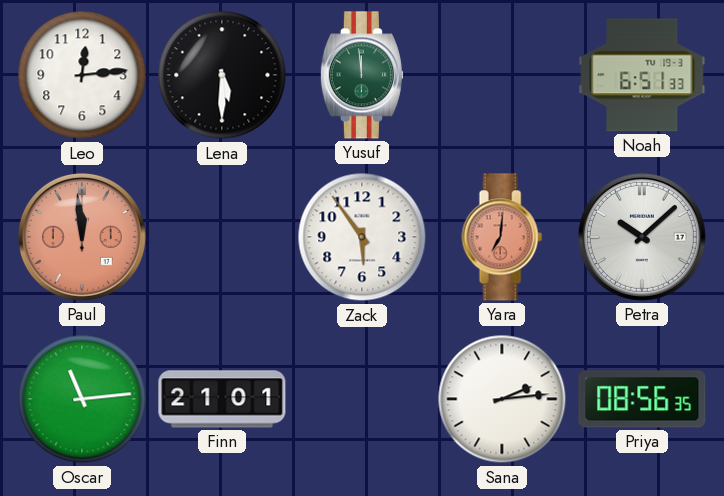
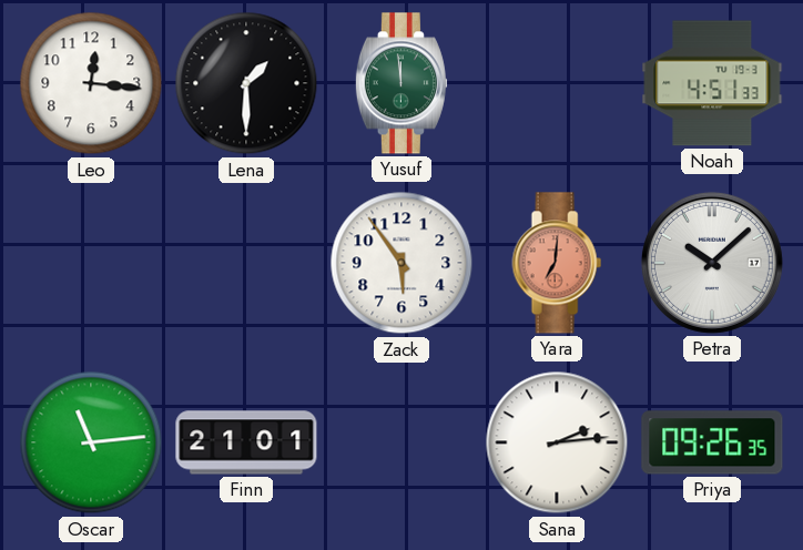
Leo: 12:14 -> 12:16
Lena: 5:30 -> 1:30
Noah: 6:51 -> 4:51
Paul: 11:59 -> none
Priya: 08:56 -> 09:26
